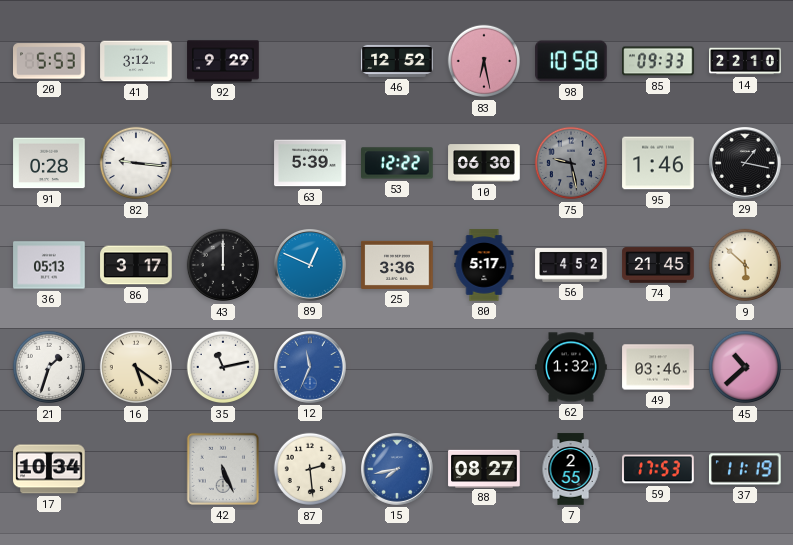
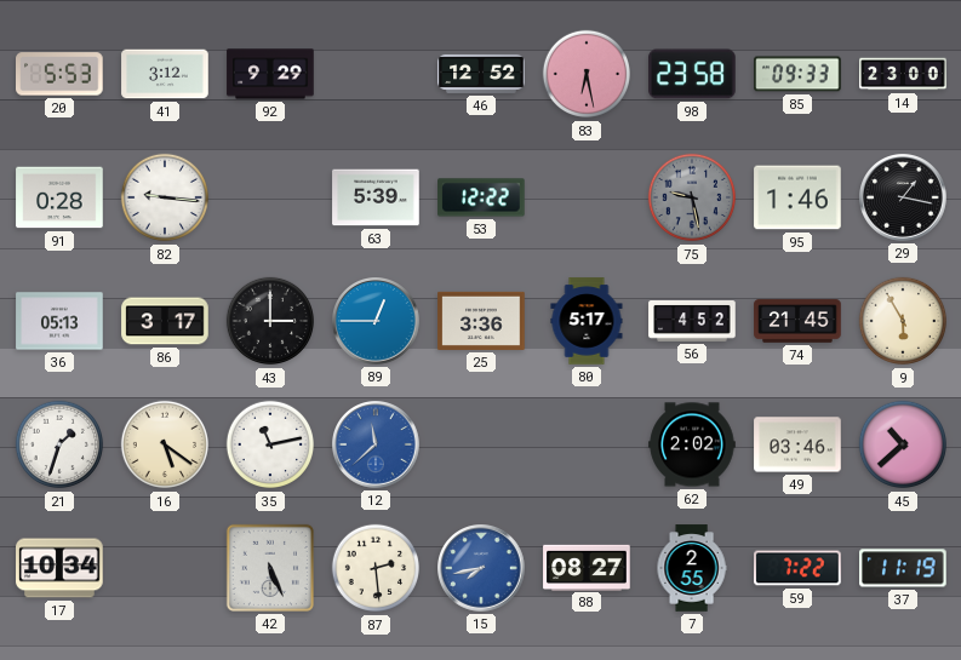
98: 10:58 -> 23:58
14: 22:10 -> 23:00
10: 06:30 -> none
43: 12:00 -> 3:00
89: 12:49 -> 12:45
9: 5:52 -> 5:55
12: 11:34 -> 11:38
62: 1:32 -> 2:02
59: 17:53 -> 7:22
